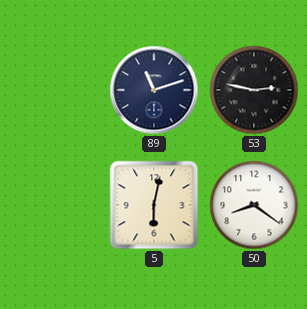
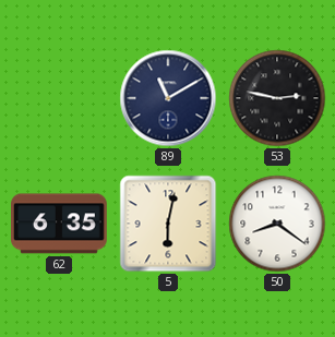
89: 11:12 -> 11:10
62: none -> 6:35
